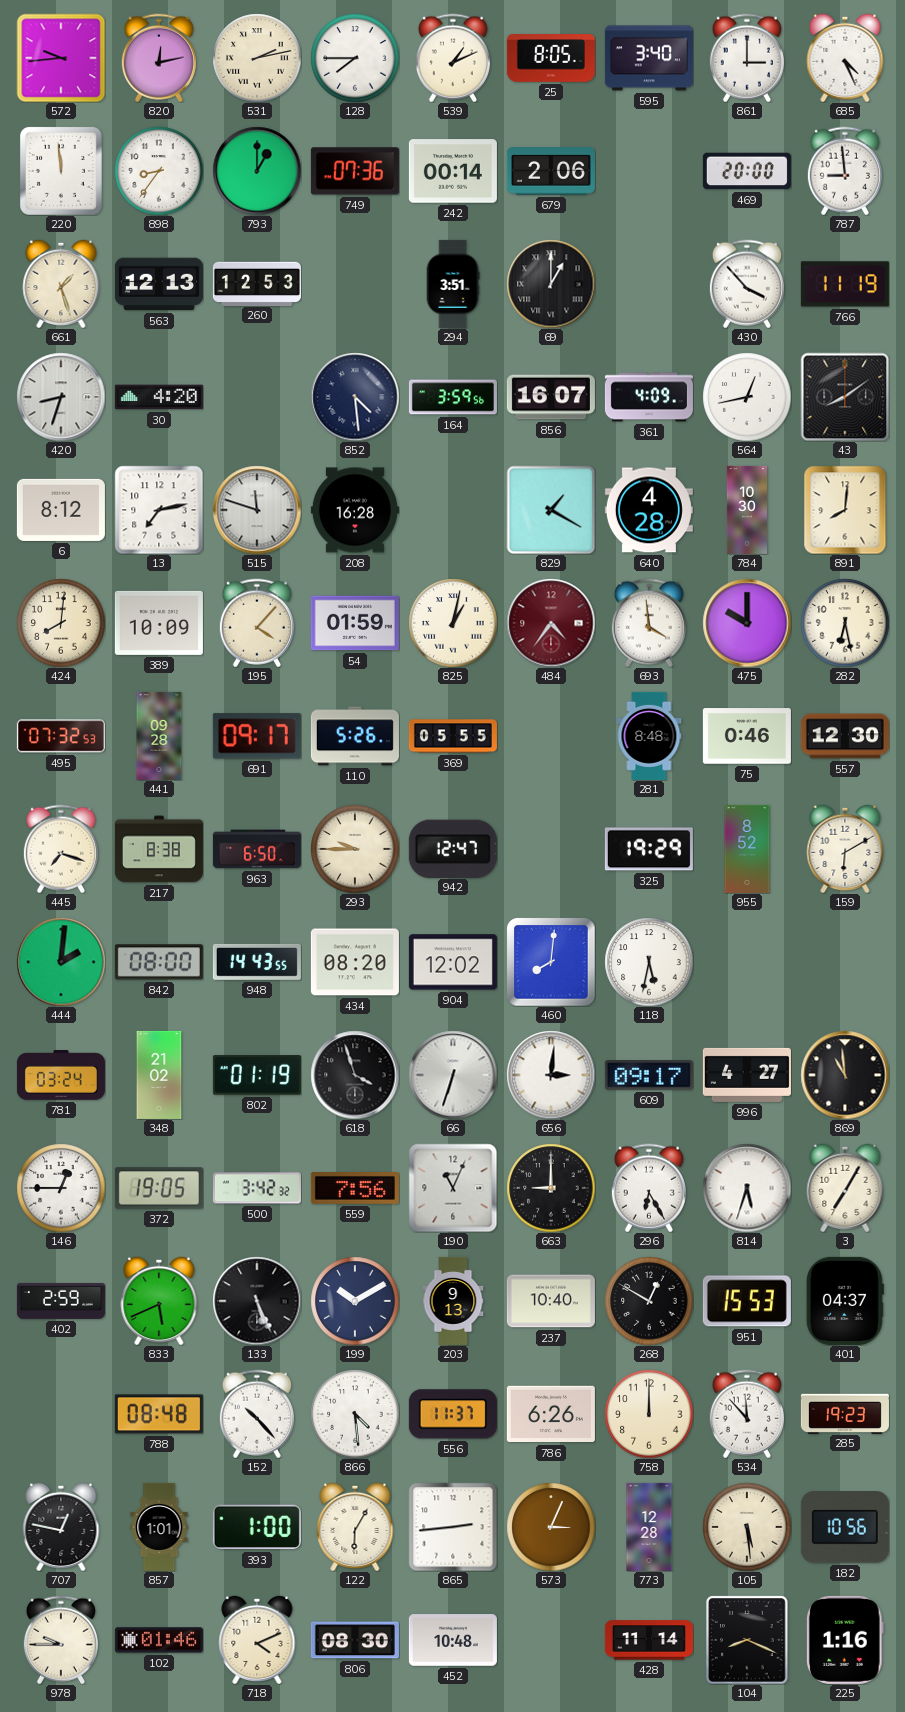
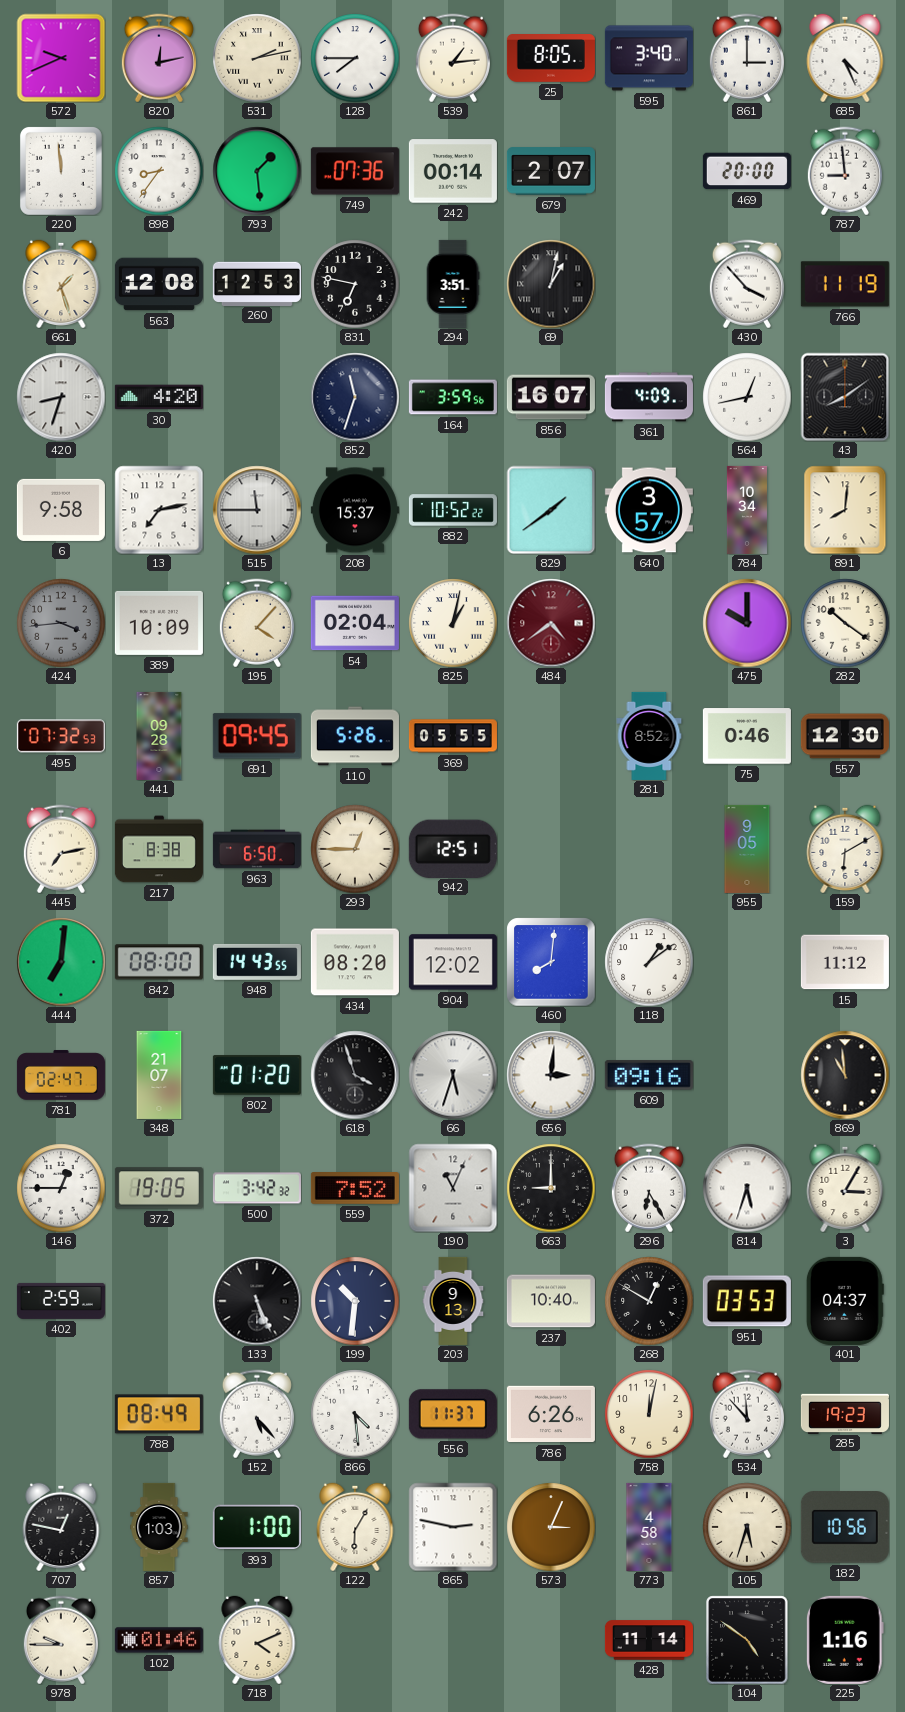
572: 9:44 -> 9:41
539: 1:11 -> 1:14
793: 1:00 -> 1:29
679: 2:06 -> 2:07
563: 12:13 -> 12:08
831: none -> 6:47
69: 1:00 -> 1:02
852: 4:29 -> 11:33
6: 8:12 -> 9:58
515: 11:48 -> 11:45
208: 16:28 -> 15:37
882: none -> 10:52
829: 1:20 -> 1:39
640: 4:28 -> 3:57
784: 10:30 -> 10:34
424: 8:01 -> 3:44
424 dial: cream -> grey
54: 01:59 -> 02:04
484: 4:36 -> 4:39
693: 3:59 -> none
282: 6:28 -> 10:21
691: 09:17 -> 09:45
281: 8:48 -> 8:52
445: 7:18 -> 7:13
293: 9:45 -> 12:45
942: 12:47 -> 12:51
325: 19:29 -> none
955: 8:52 -> 9:05
444: 2:01 -> 7:01
118: 5:32 -> 1:09
15: none -> 11:12
781: 03:24 -> 02:47
348: 21:02 -> 21:07
802: 01:19 -> 01:20
66: 6:33 -> 5:33
609: 09:17 -> 09:16
996: 4:27 -> none
559: 7:56 -> 7:52
3: 7:05 -> 3:05
833: 5:41 -> none
199: 10:10 -> 10:31
951: 15:53 -> 03:53
788: 08:48 -> 08:49
152: 10:23 -> 5:23
758: 12:00 -> 12:02
857: 1:01 -> 1:03
865: 2:44 -> 2:47
773: 12:28 -> 4:58
105: 5:29 -> 5:33
806: 08:30 -> none
452: 10:48 -> none
104: 8:19 -> 4:51
